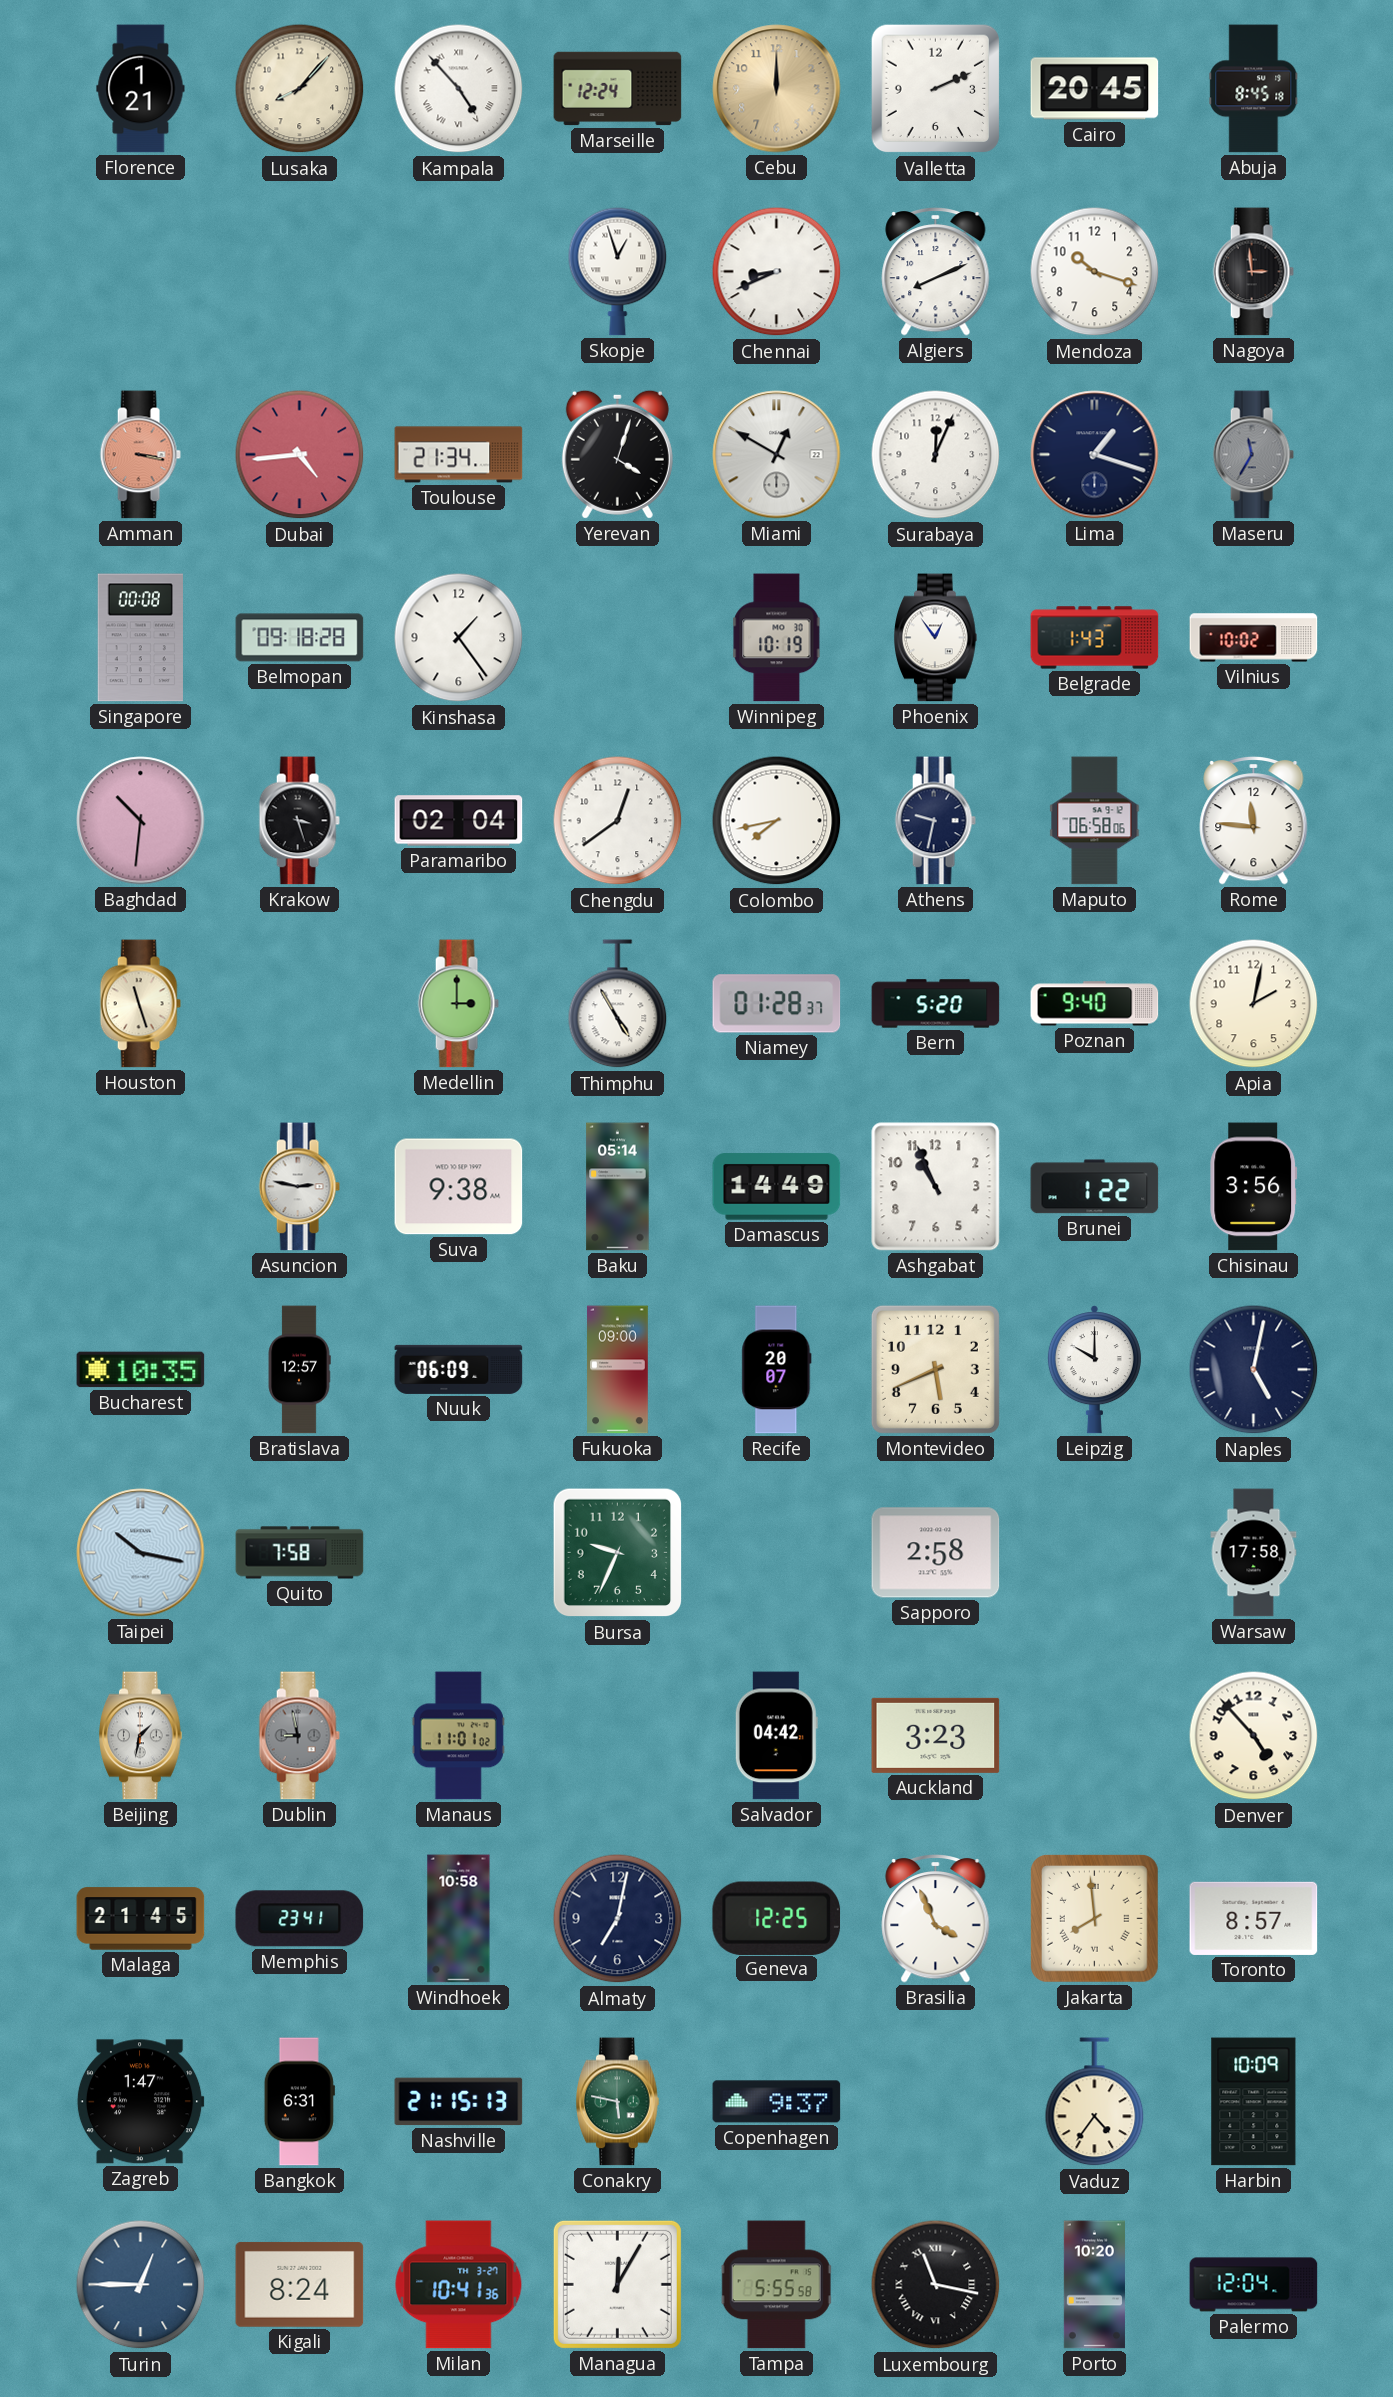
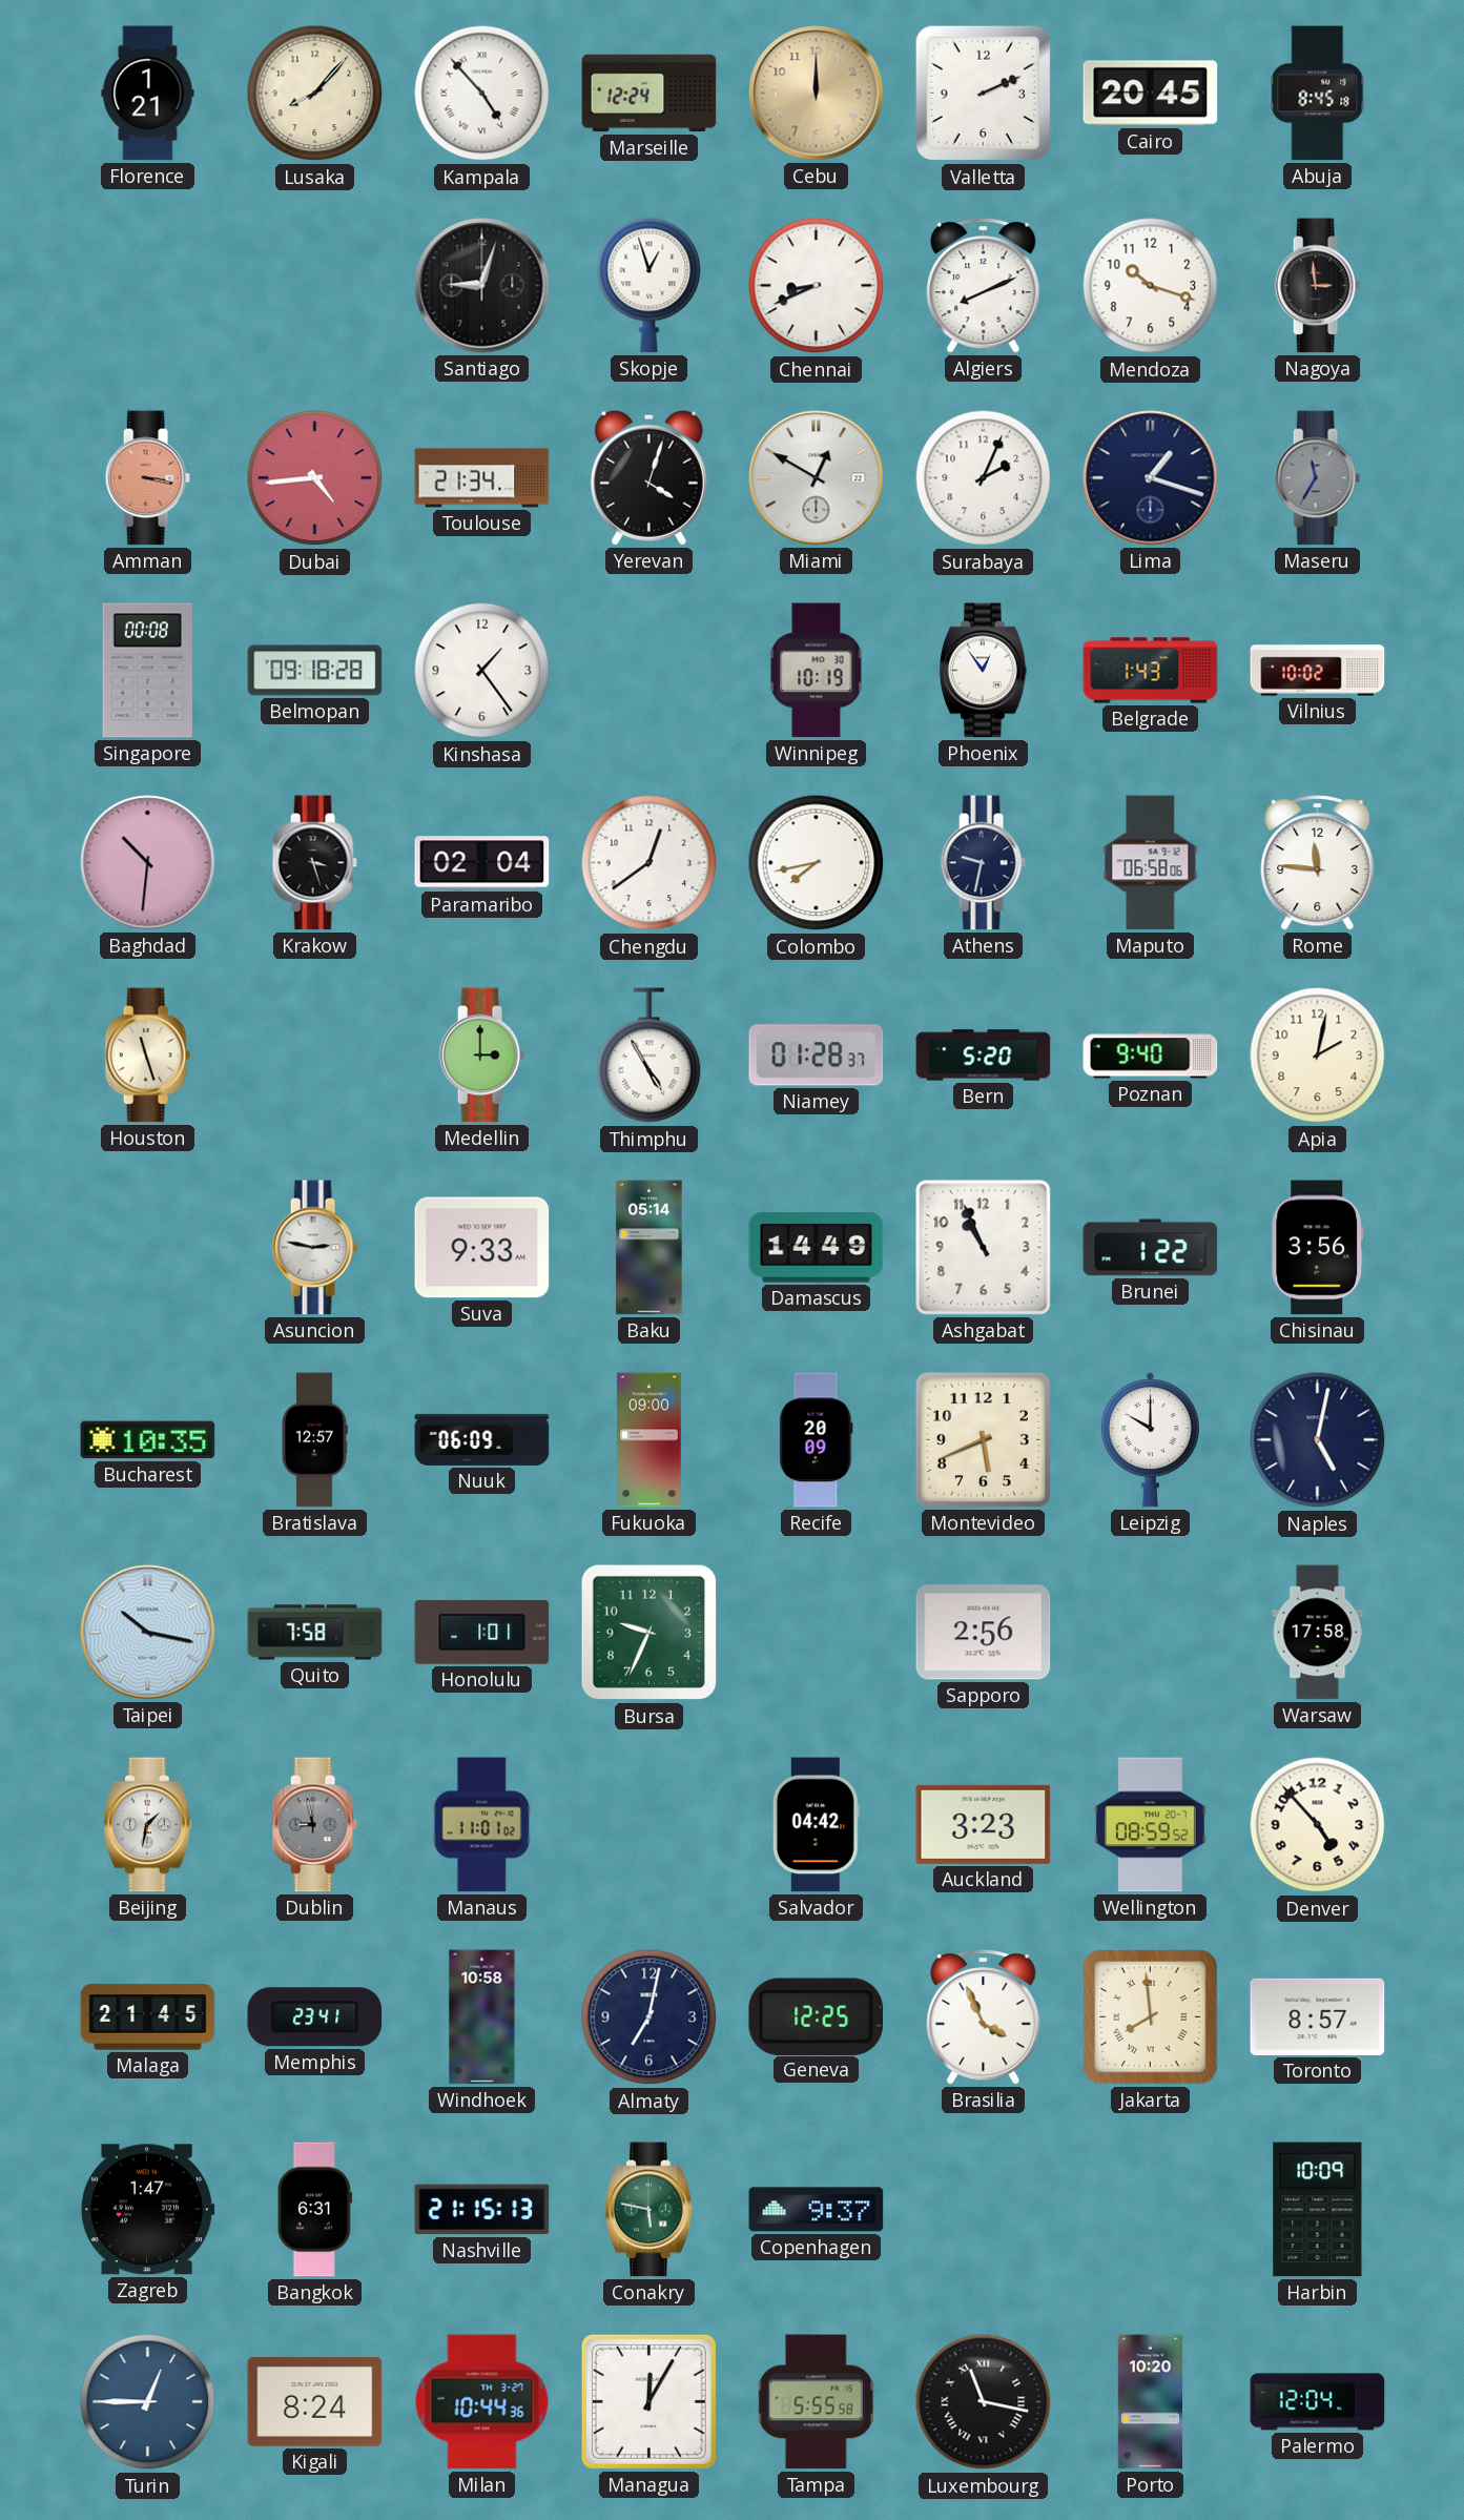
Santiago: none -> 9:03
Surabaya: 12:04 -> 2:04
Suva: 9:38 -> 9:33
Recife: 20:07 -> 20:09
Honolulu: none -> 1:01
Sapporo: 2:58 -> 2:56
Wellington: none -> 08:59
Vaduz: 4:36 -> none
Milan: 10:41 -> 10:44
